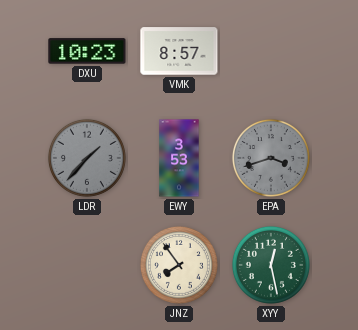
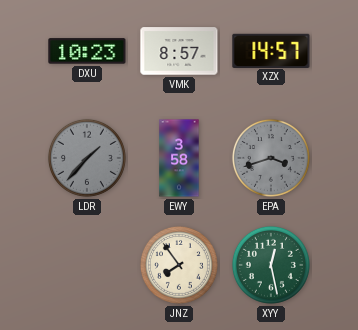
XZX: none -> 14:57
EWY: 3:53 -> 3:58
